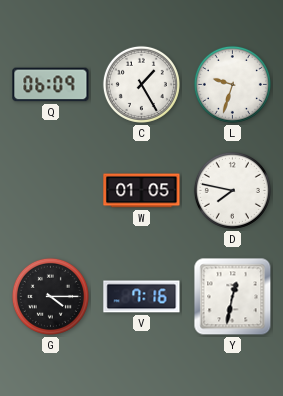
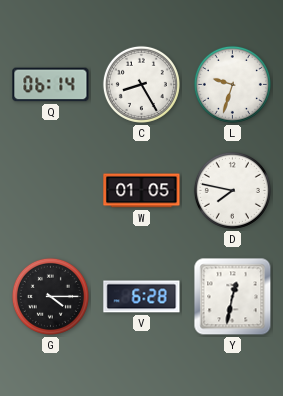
Q: 06:09 -> 06:14
C: 1:25 -> 8:25
V: 7:16 -> 6:28
